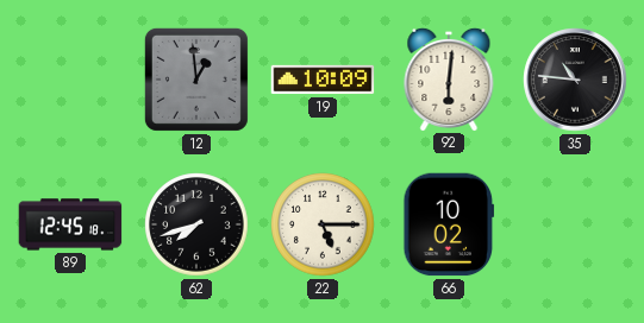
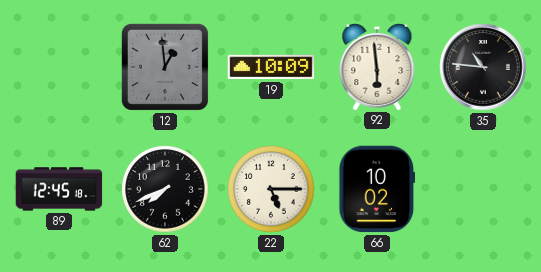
92: 6:01 -> 5:59
62: 7:42 -> 7:41
